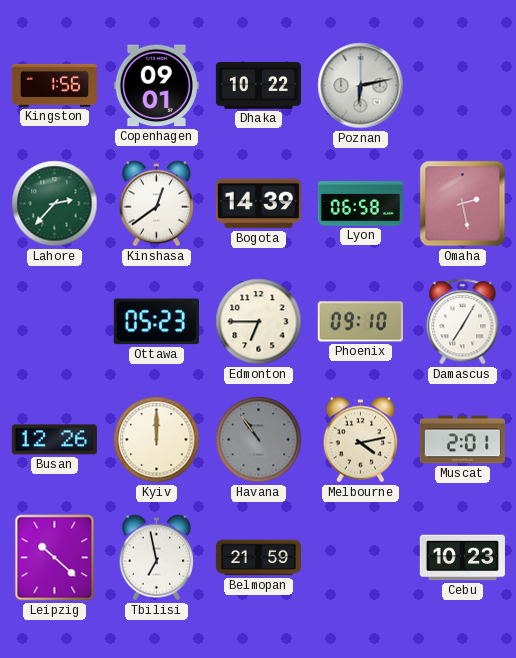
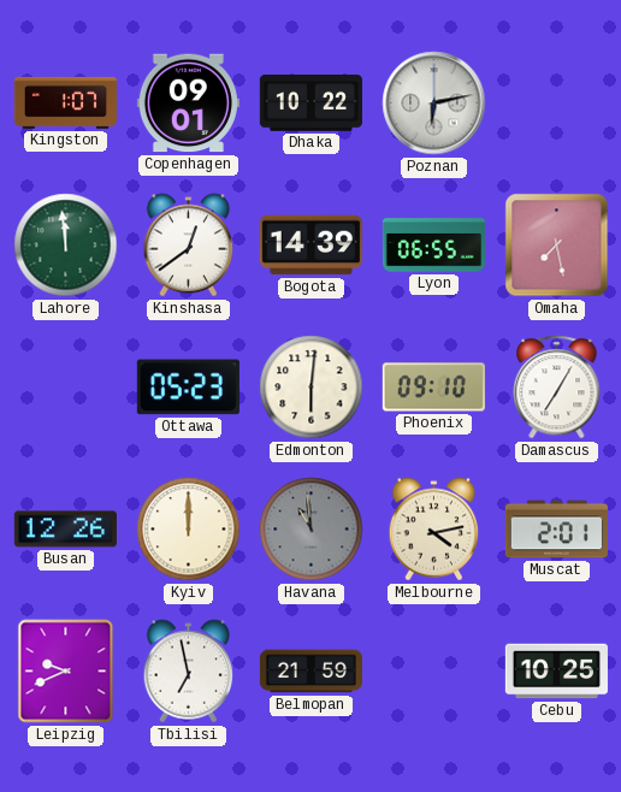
Kingston: 1:56 -> 1:07
Lahore: 2:37 -> 11:59
Lyon: 06:58 -> 06:55
Omaha: 2:28 -> 7:28
Edmonton: 6:45 -> 6:01
Havana: 10:54 -> 10:59
Leipzig: 10:22 -> 9:41
Cebu: 10:23 -> 10:25
